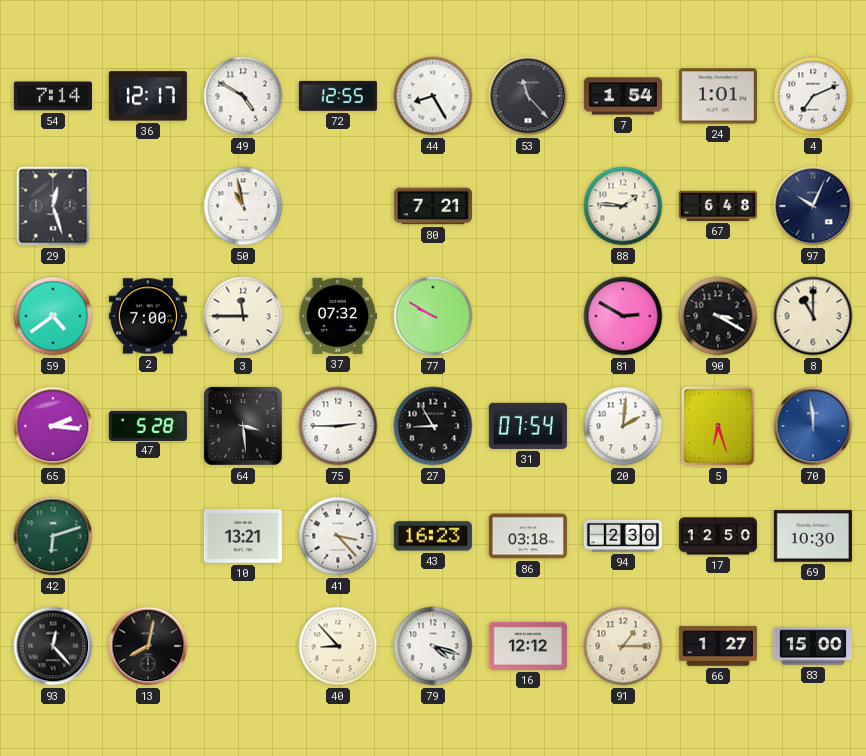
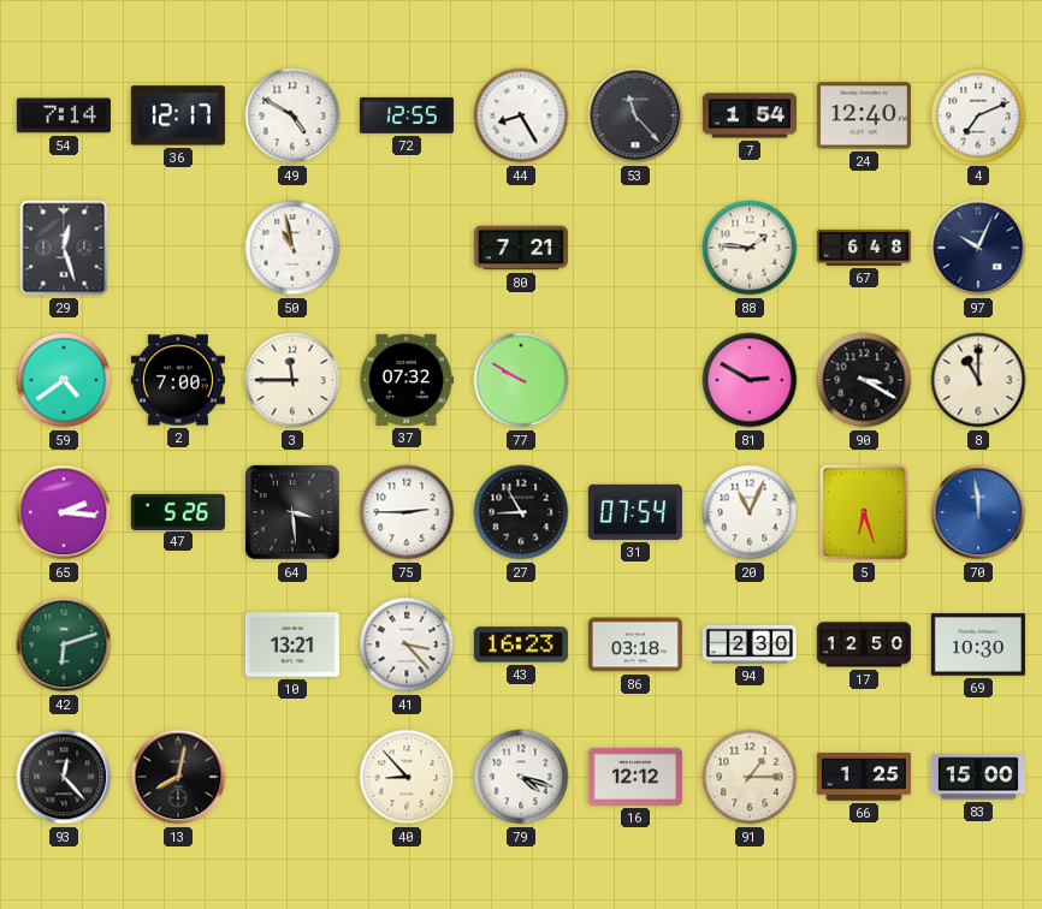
24: 1:01 -> 12:40
47: 5:28 -> 5:26
20: 2:01 -> 11:04
66: 1:27 -> 1:25
